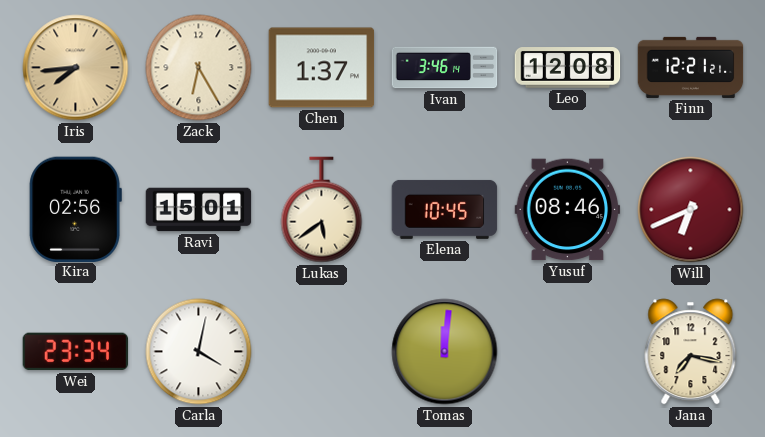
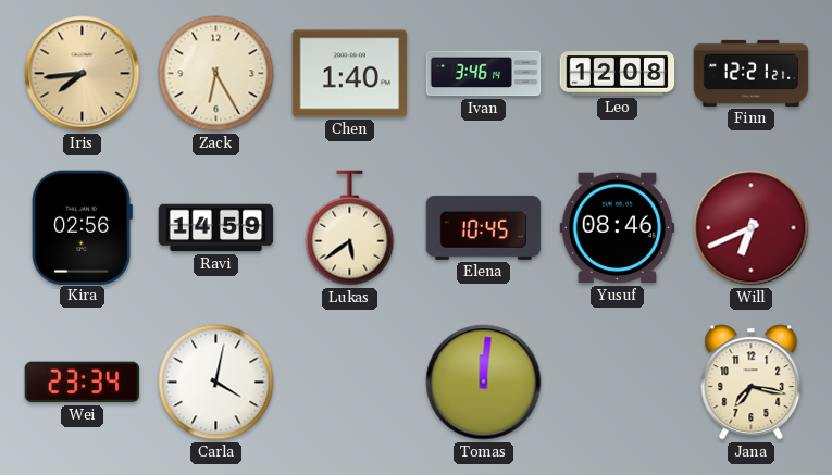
Chen: 1:37 -> 1:40
Ravi: 15:01 -> 14:59
